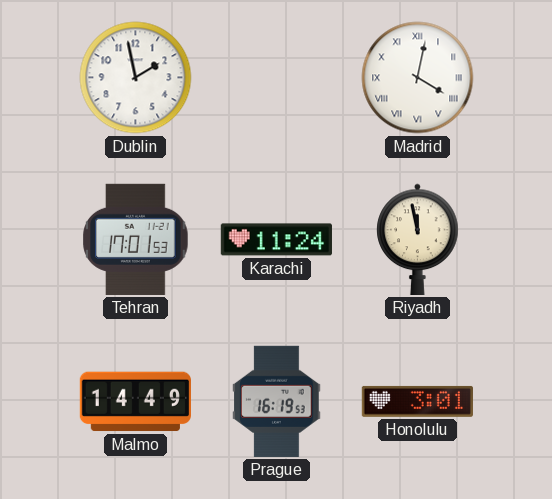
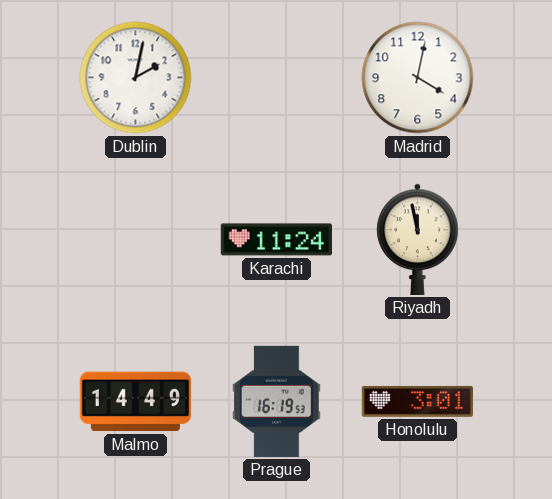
Dublin: 1:58 -> 2:02
Madrid numerals: Roman -> Arabic
Tehran: 17:01 -> none
